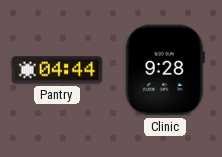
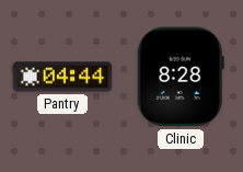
Clinic: 9:28 -> 8:28
